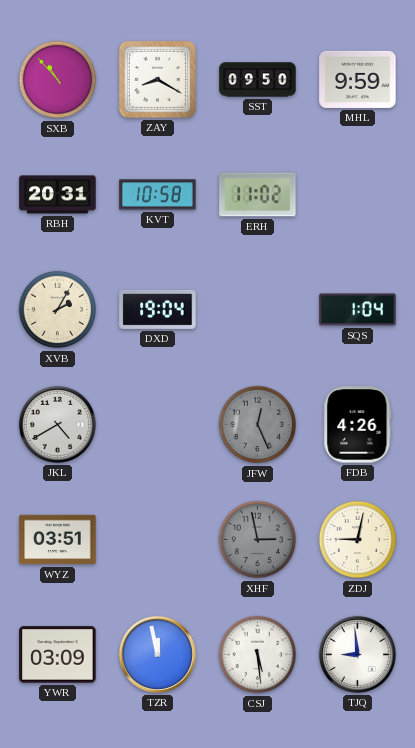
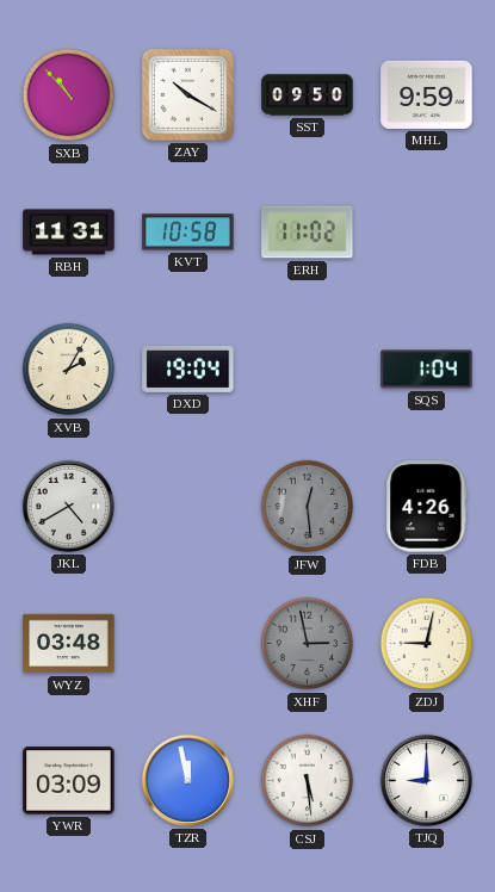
ZAY: 8:20 -> 10:20
RBH: 20:31 -> 11:31
JFW: 12:26 -> 12:29
WYZ: 03:51 -> 03:48
TJQ: 8:59 -> 9:00
